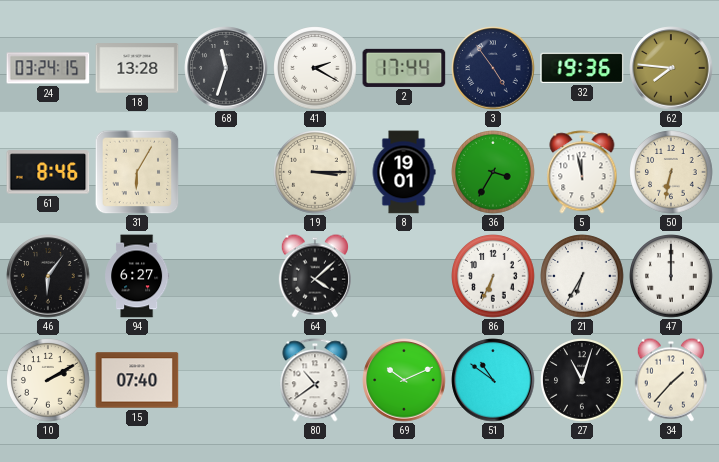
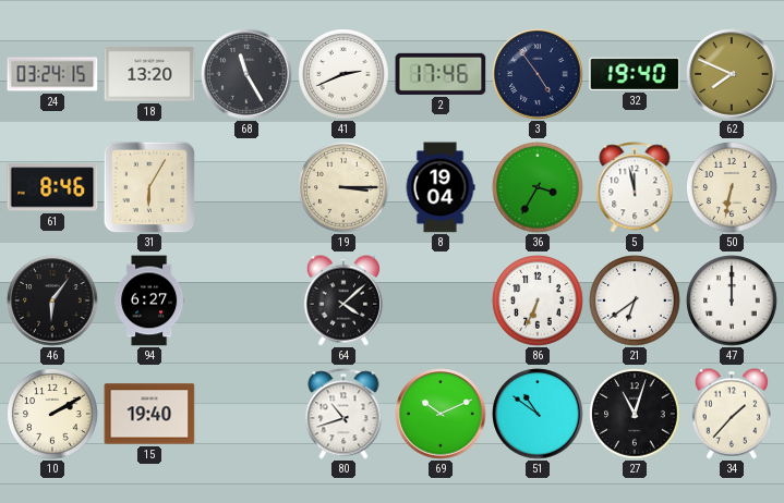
18: 13:28 -> 13:20
68: 11:33 -> 11:25
41: 2:20 -> 2:41
2: 17:44 -> 17:46
32: 19:36 -> 19:40
62: 7:46 -> 7:49
8: 19:01 -> 19:04
21: 6:35 -> 6:39
15: 07:40 -> 19:40
80: 10:39 -> 10:42
